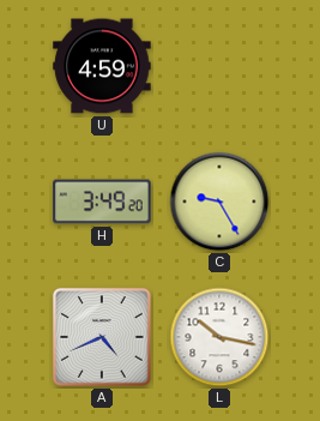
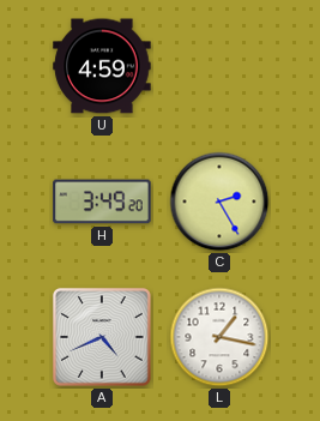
C: 9:25 -> 2:25
L: 10:17 -> 1:17
